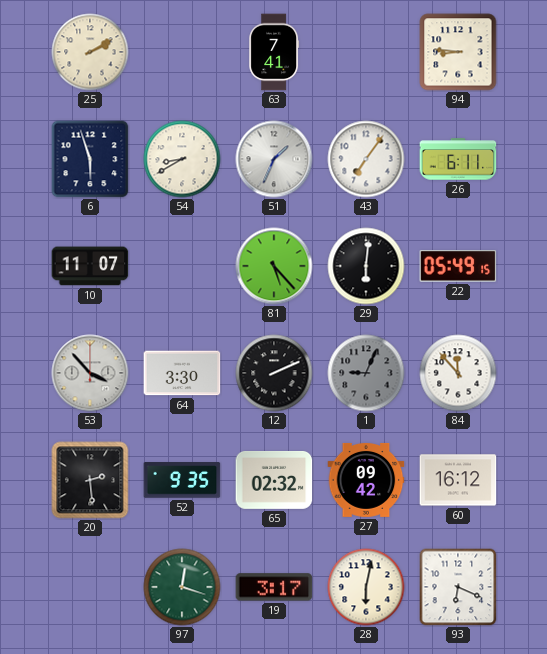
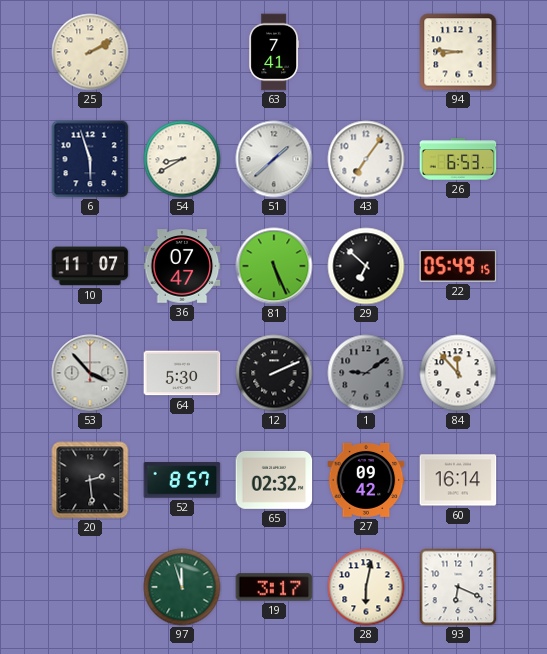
51: 1:34 -> 1:38
26: 6:11 -> 6:53
36: none -> 07:47
81: 5:23 -> 5:26
29: 6:01 -> 6:52
64: 3:30 -> 5:30
1: 9:04 -> 9:09
52: 9:35 -> 8:57
60: 16:12 -> 16:14
97: 12:18 -> 11:57
